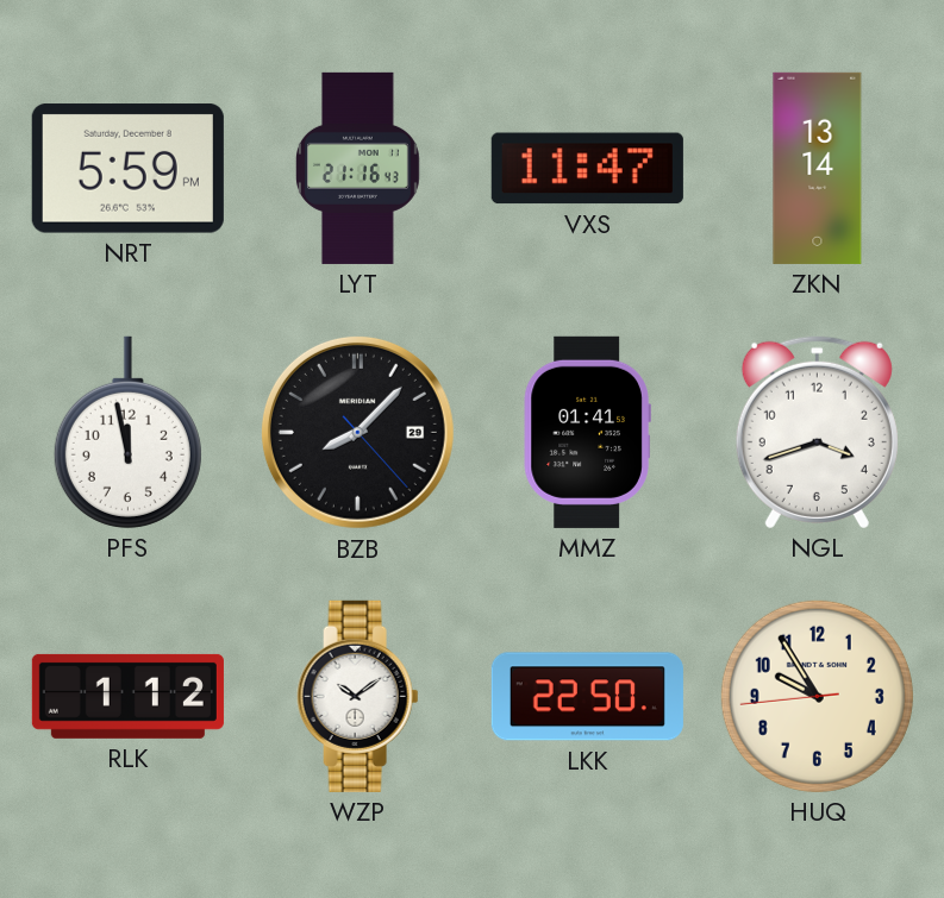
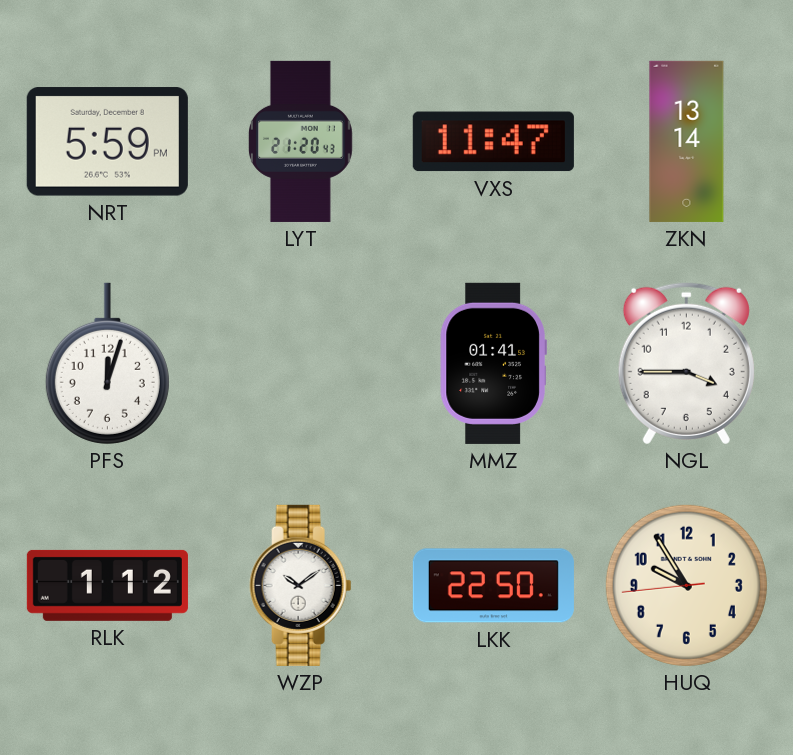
LYT: 21:16 -> 21:20
PFS: 11:58 -> 12:03
BZB: 8:07 -> none
NGL: 3:42 -> 3:45
